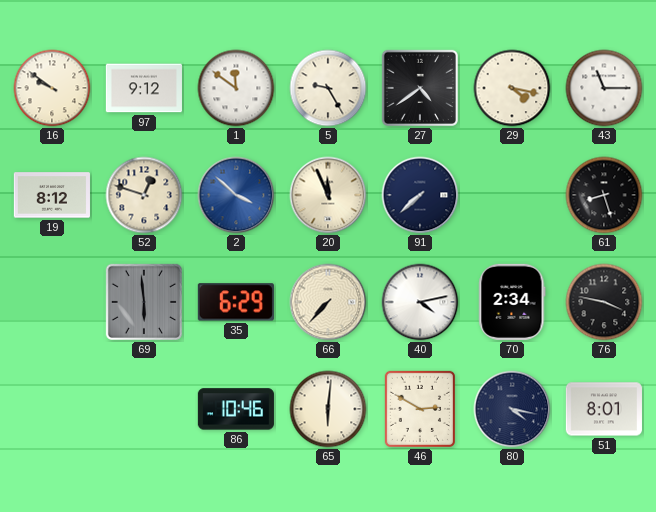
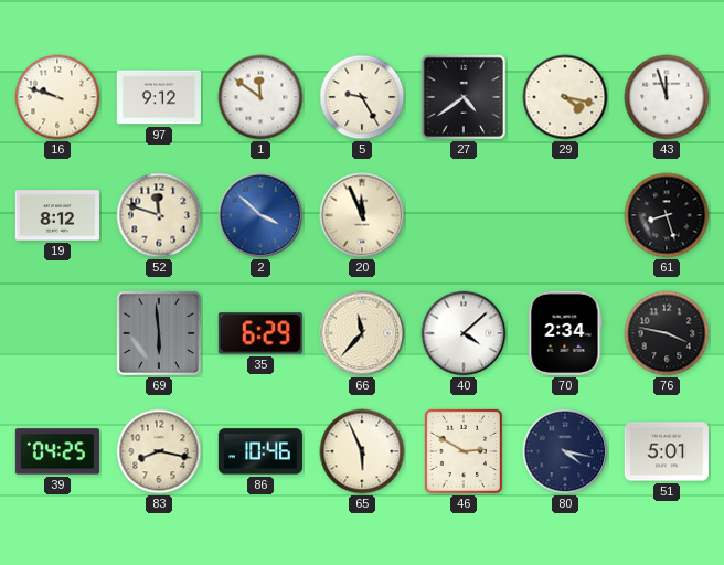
16: 9:51 -> 9:48
43: 11:15 -> 11:57
52: 12:48 -> 11:48
91: 7:38 -> none
66: 7:37 -> 11:37
40: 4:13 -> 4:08
39: none -> 04:25
83: none -> 8:17
65: 6:01 -> 5:56
51: 8:01 -> 5:01
